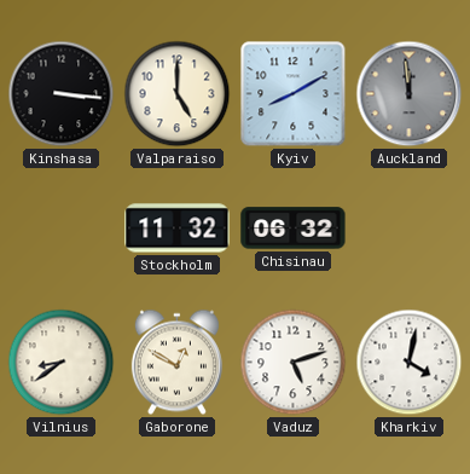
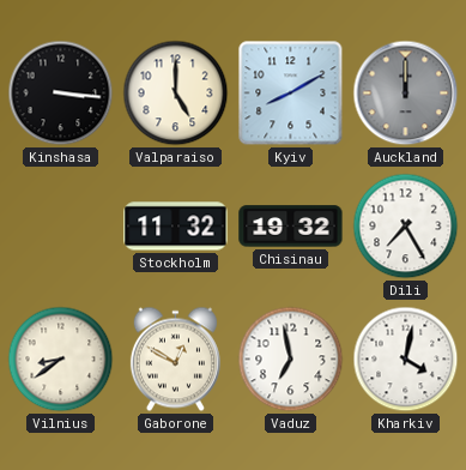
Auckland: 11:59 -> 12:00
Chisinau: 06:32 -> 19:32
Dili: none -> 7:25
Vaduz: 5:12 -> 6:58
